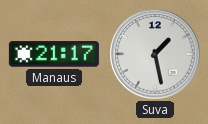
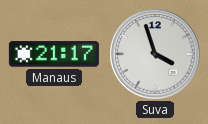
Suva: 1:28 -> 3:57
